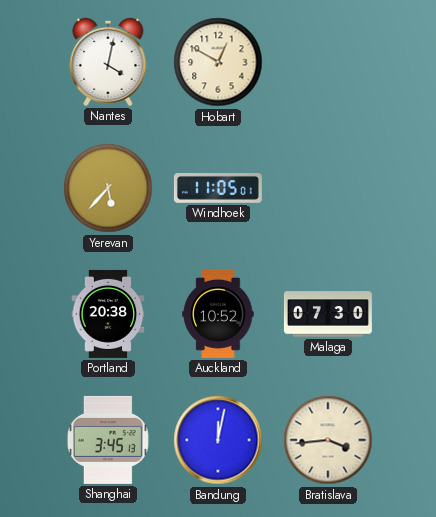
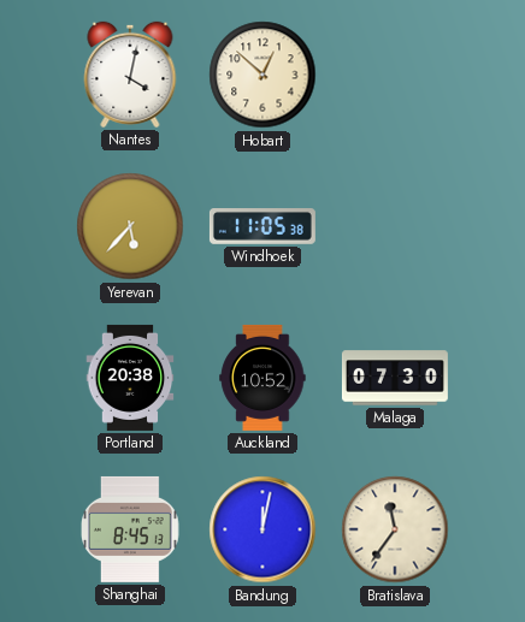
Hobart: 12:50 -> 12:52
Windhoek: 11:05:01 -> 11:05:38
Shanghai: 3:45 -> 8:45
Bratislava: 3:44 -> 11:36
